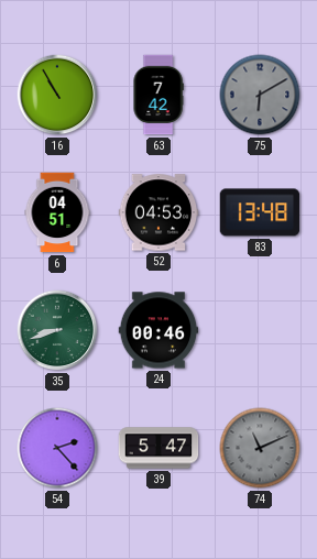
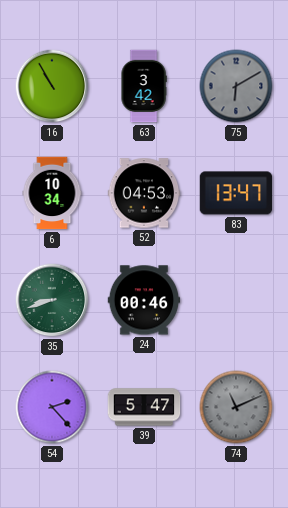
63: 7:42 -> 3:42
6: 04:51 -> 10:34
83: 13:48 -> 13:47
